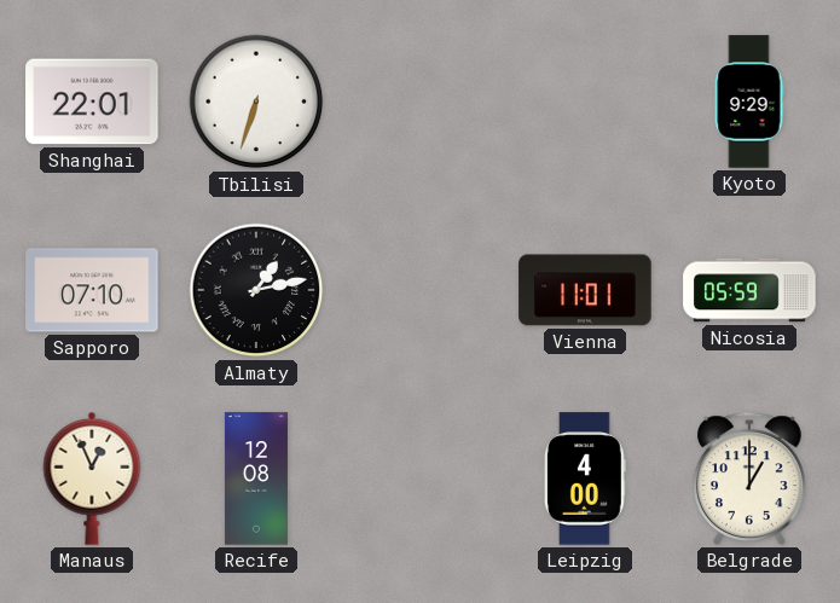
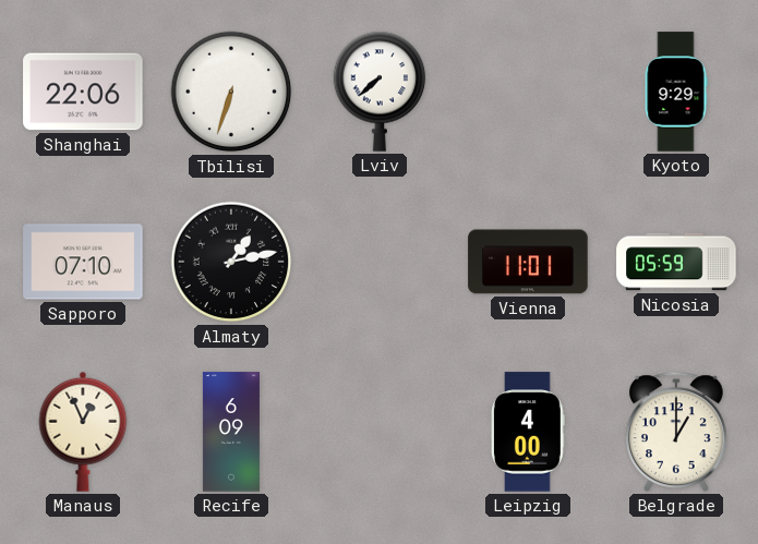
Shanghai: 22:01 -> 22:06
Lviv: none -> 7:38
Recife: 12:08 -> 6:09
